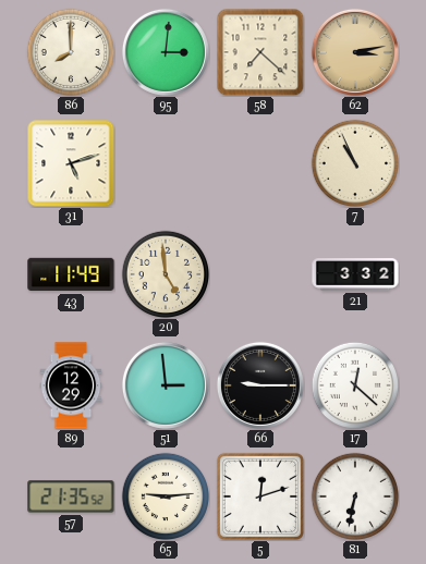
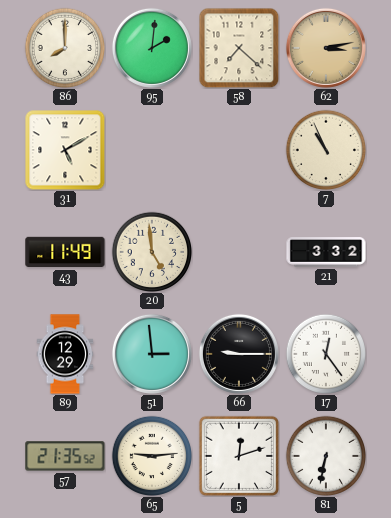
95: 3:01 -> 2:01
31: 5:12 -> 5:10
17: 12:22 -> 12:24
